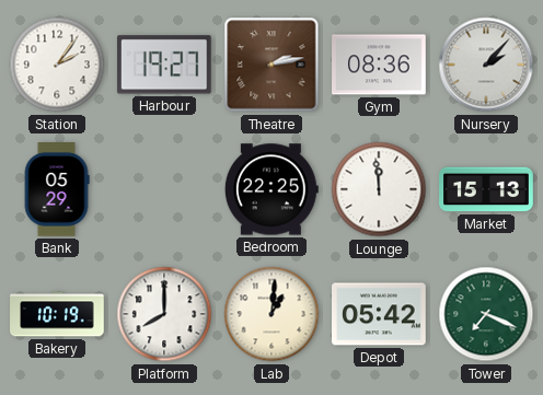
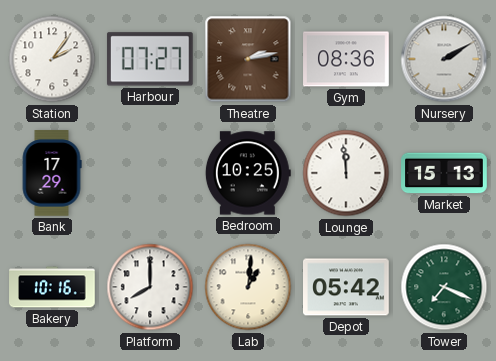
Harbour: 19:27 -> 07:27
Nursery: 2:07 -> 2:10
Bank: 05:29 -> 17:29
Bedroom: 22:25 -> 10:25
Bakery: 10:19 -> 10:16
